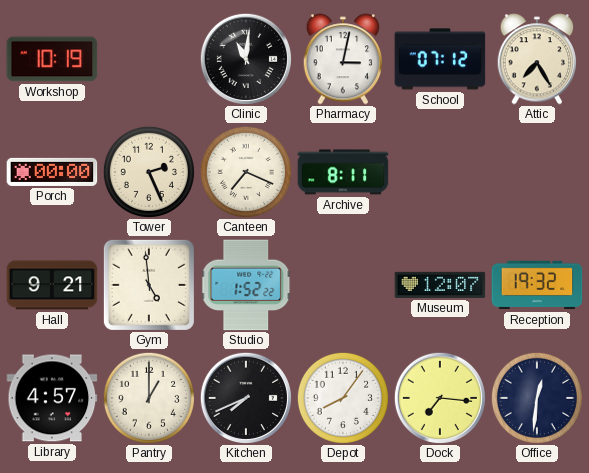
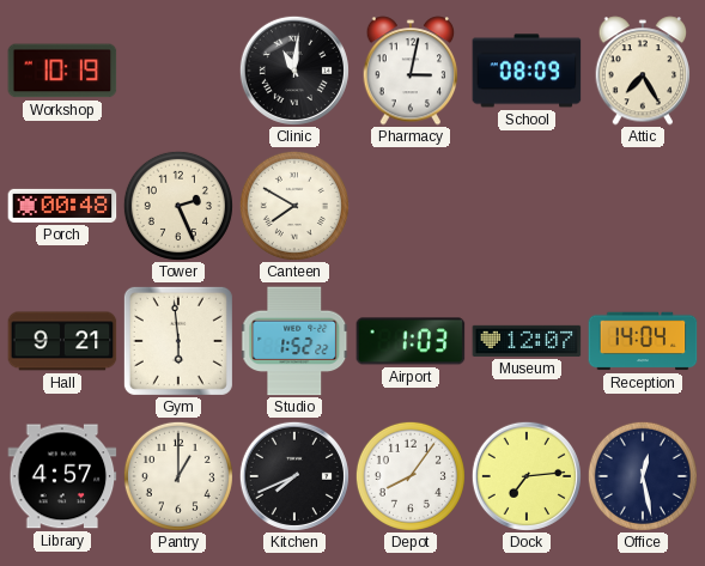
School: 07:12 -> 08:09
Porch: 00:00 -> 00:48
Canteen: 7:19 -> 7:50
Archive: 8:11 -> none
Gym: 4:59 -> 5:59
Airport: none -> 1:03
Reception: 19:32 -> 14:04
Dock: 7:16 -> 7:14
Office: 12:31 -> 12:28
